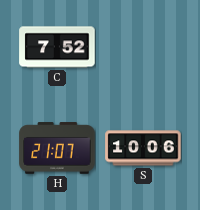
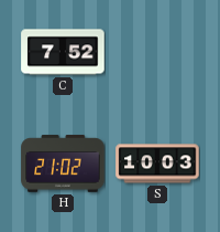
H: 21:07 -> 21:02
S: 10:06 -> 10:03
